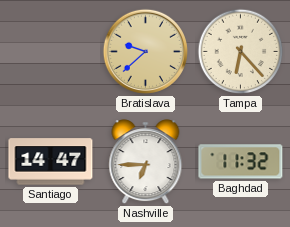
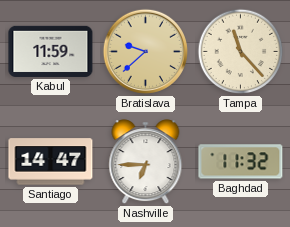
Kabul: none -> 11:59
Tampa: 6:23 -> 11:23
